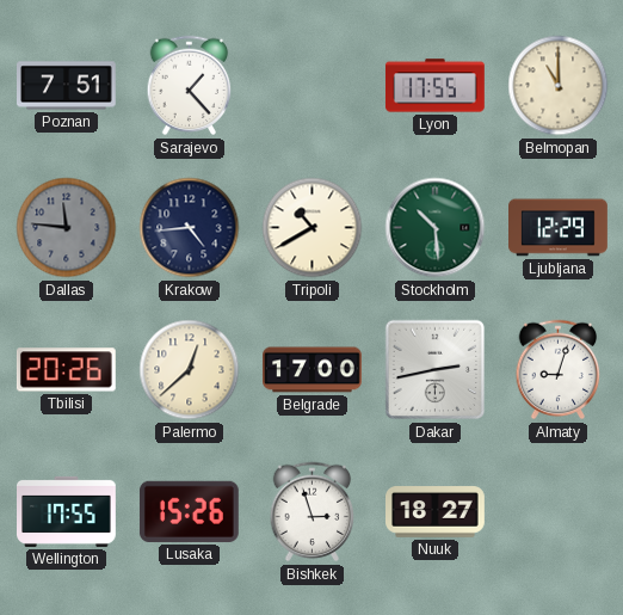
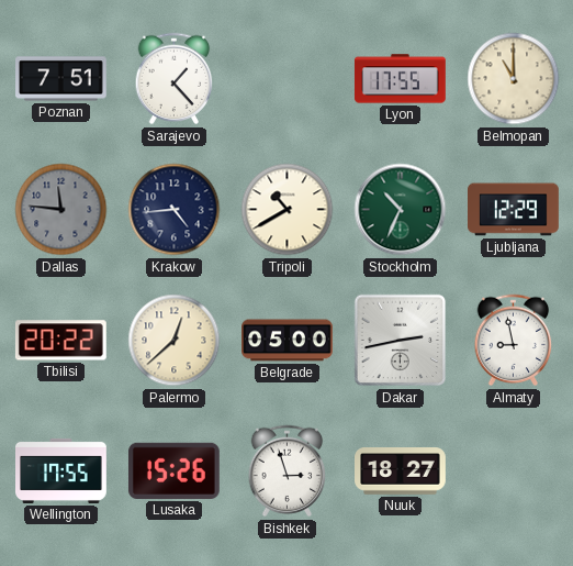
Stockholm: 10:29 -> 10:34
Tbilisi: 20:26 -> 20:22
Belgrade: 17:00 -> 05:00
Almaty: 9:03 -> 8:58
